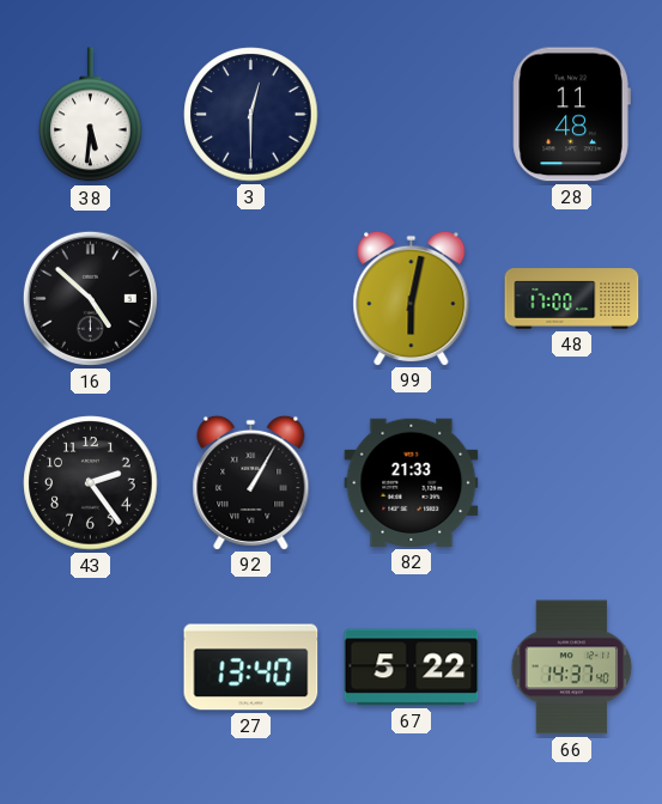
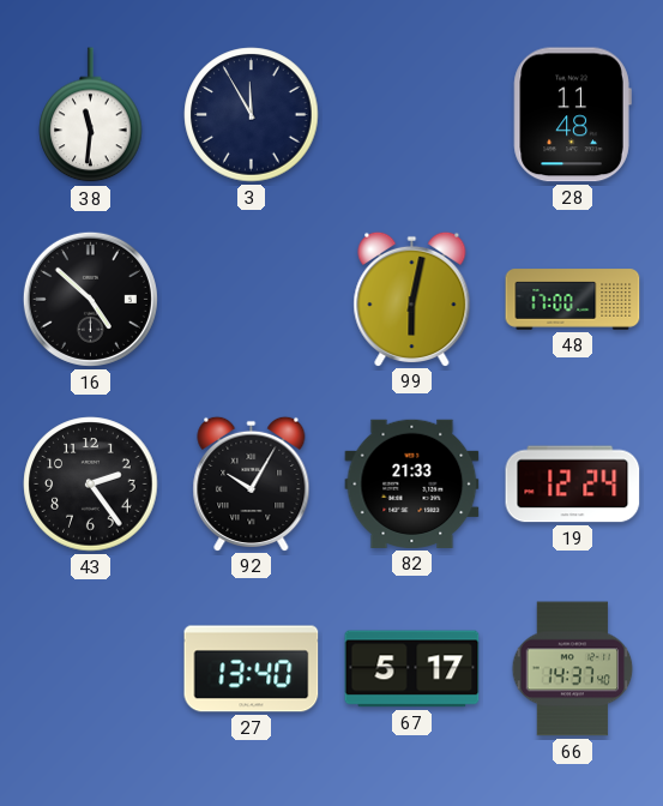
38: 5:31 -> 11:31
3: 12:30 -> 11:55
92: 1:05 -> 10:05
19: none -> 12:24
67: 5:22 -> 5:17
